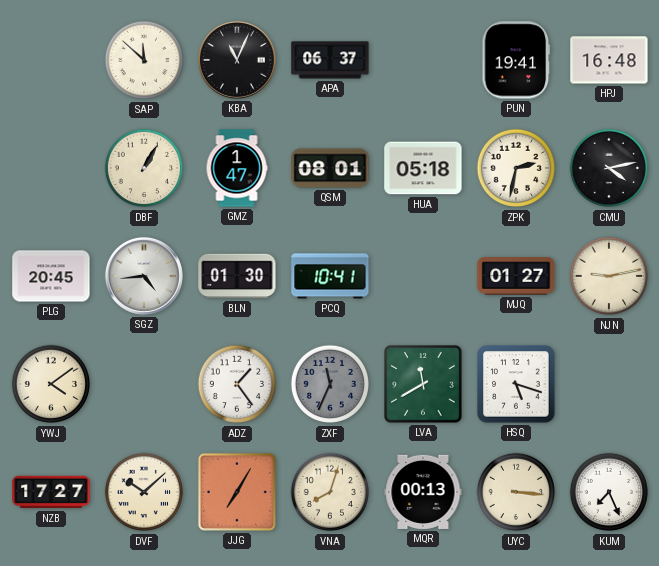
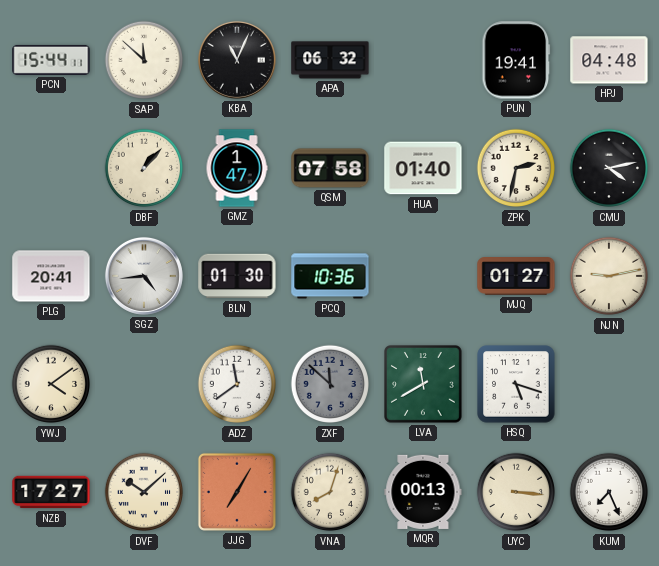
PCN: none -> 15:44
APA: 06:37 -> 06:32
HPJ: 16:48 -> 04:48
DBF: 1:05 -> 1:07
QSM: 08:01 -> 07:58
HUA: 05:18 -> 01:40
PLG: 20:45 -> 20:41
PCQ: 10:41 -> 10:36
ADZ: 1:24 -> 11:39
ZXF: 11:34 -> 11:52
